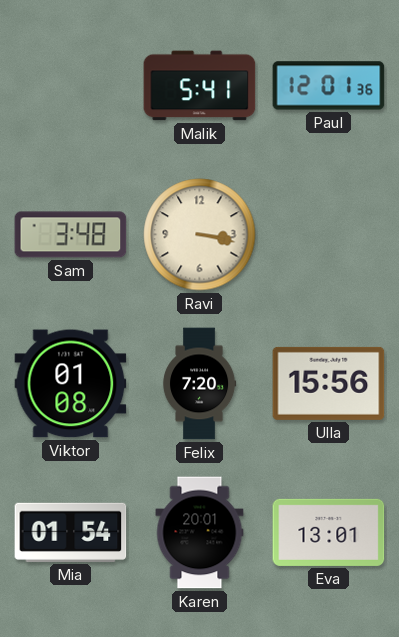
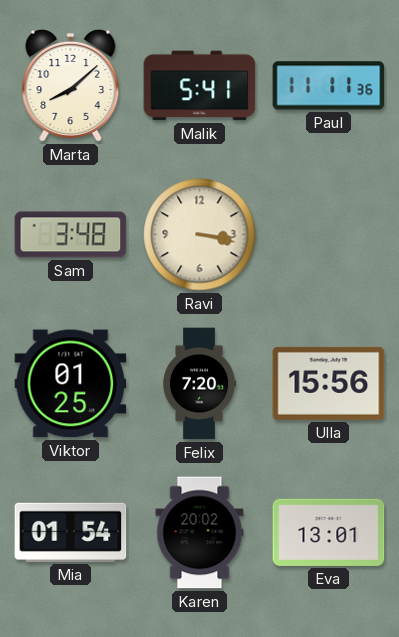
Marta: none -> 8:08
Paul: 12:01 -> 11:11
Viktor: 01:08 -> 01:25
Karen: 20:01 -> 20:02
